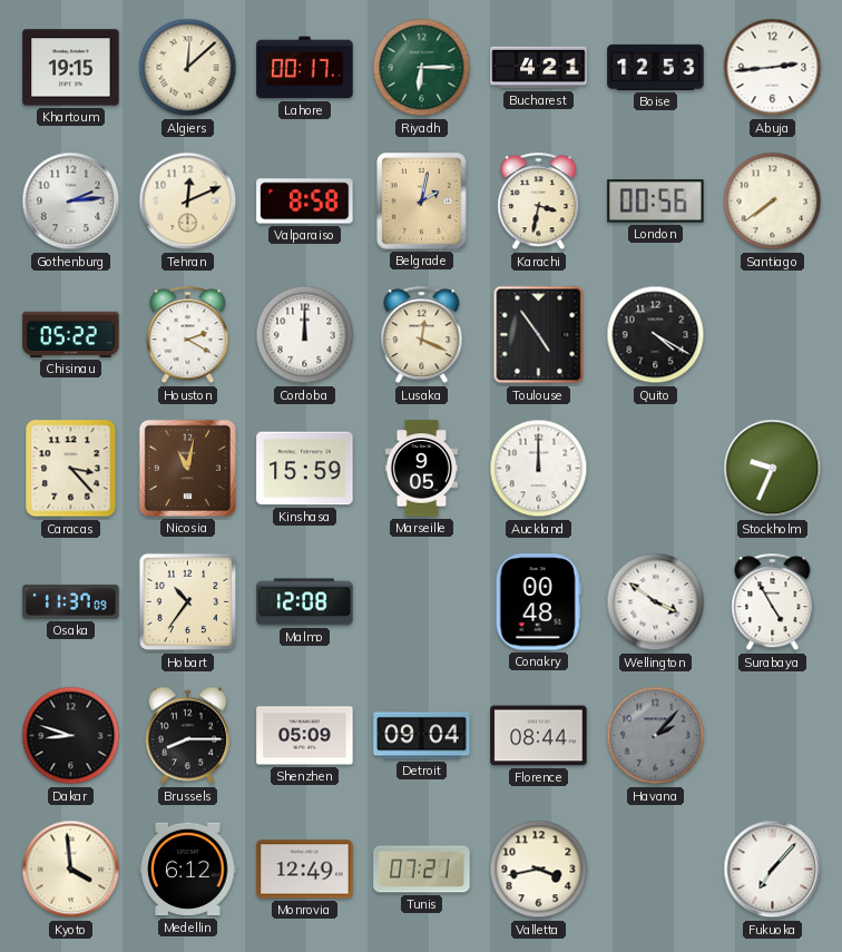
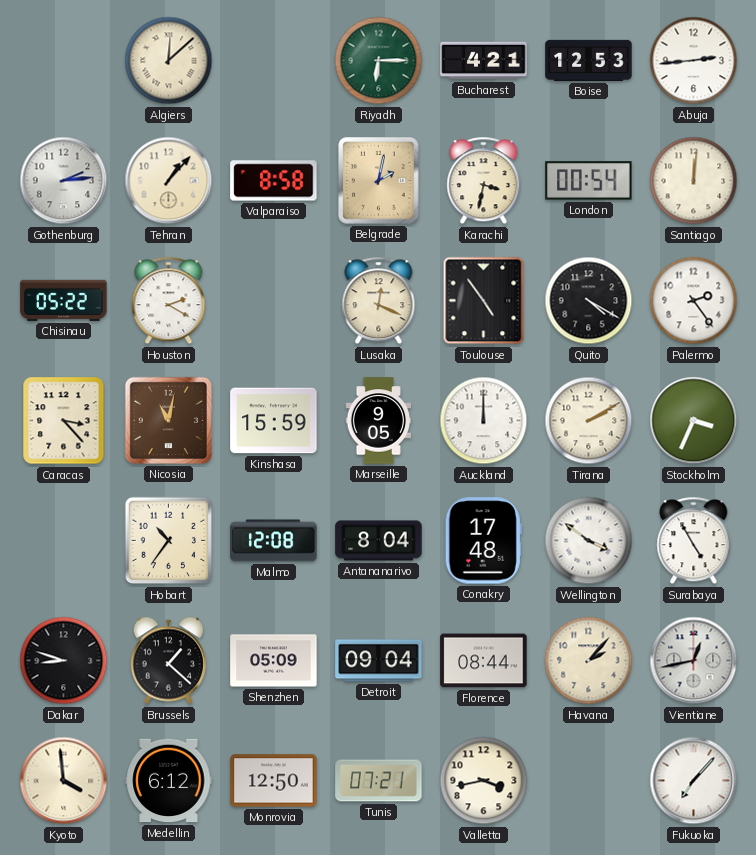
Khartoum: 19:15 -> none
Lahore: 00:17 -> none
Tehran: 12:11 -> 1:07
London: 00:56 -> 00:54
Santiago: 7:39 -> 12:01
Cordoba: 12:00 -> none
Palermo: none -> 2:24
Tirana: none -> 2:10
Stockholm: 9:34 -> 3:34
Osaka: 11:37 -> none
Antananarivo: none -> 8:04
Conakry: 00:48 -> 17:48
Brussels: 8:15 -> 1:22
Havana dial: grey -> cream
Vientiane: none -> 12:43
Monrovia: 12:49 -> 12:50
